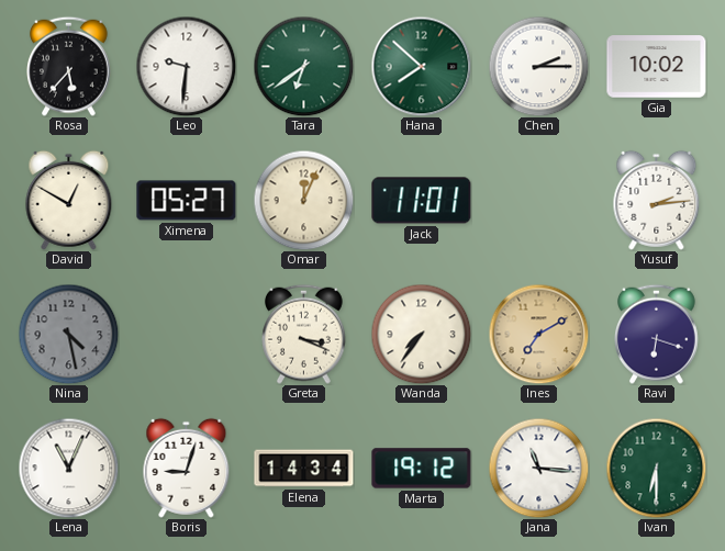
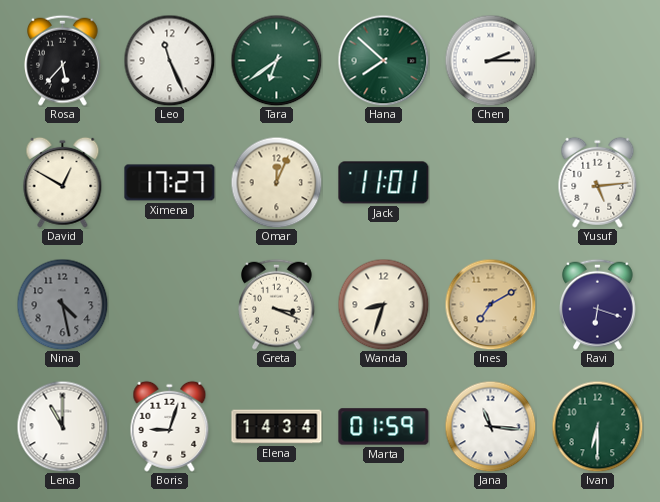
Leo: 9:31 -> 11:26
Gia: 10:02 -> none
Ximena: 05:27 -> 17:27
Yusuf: 2:14 -> 5:14
Wanda: 7:36 -> 8:33
Lena: 11:04 -> 11:00
Marta: 19:12 -> 01:59
